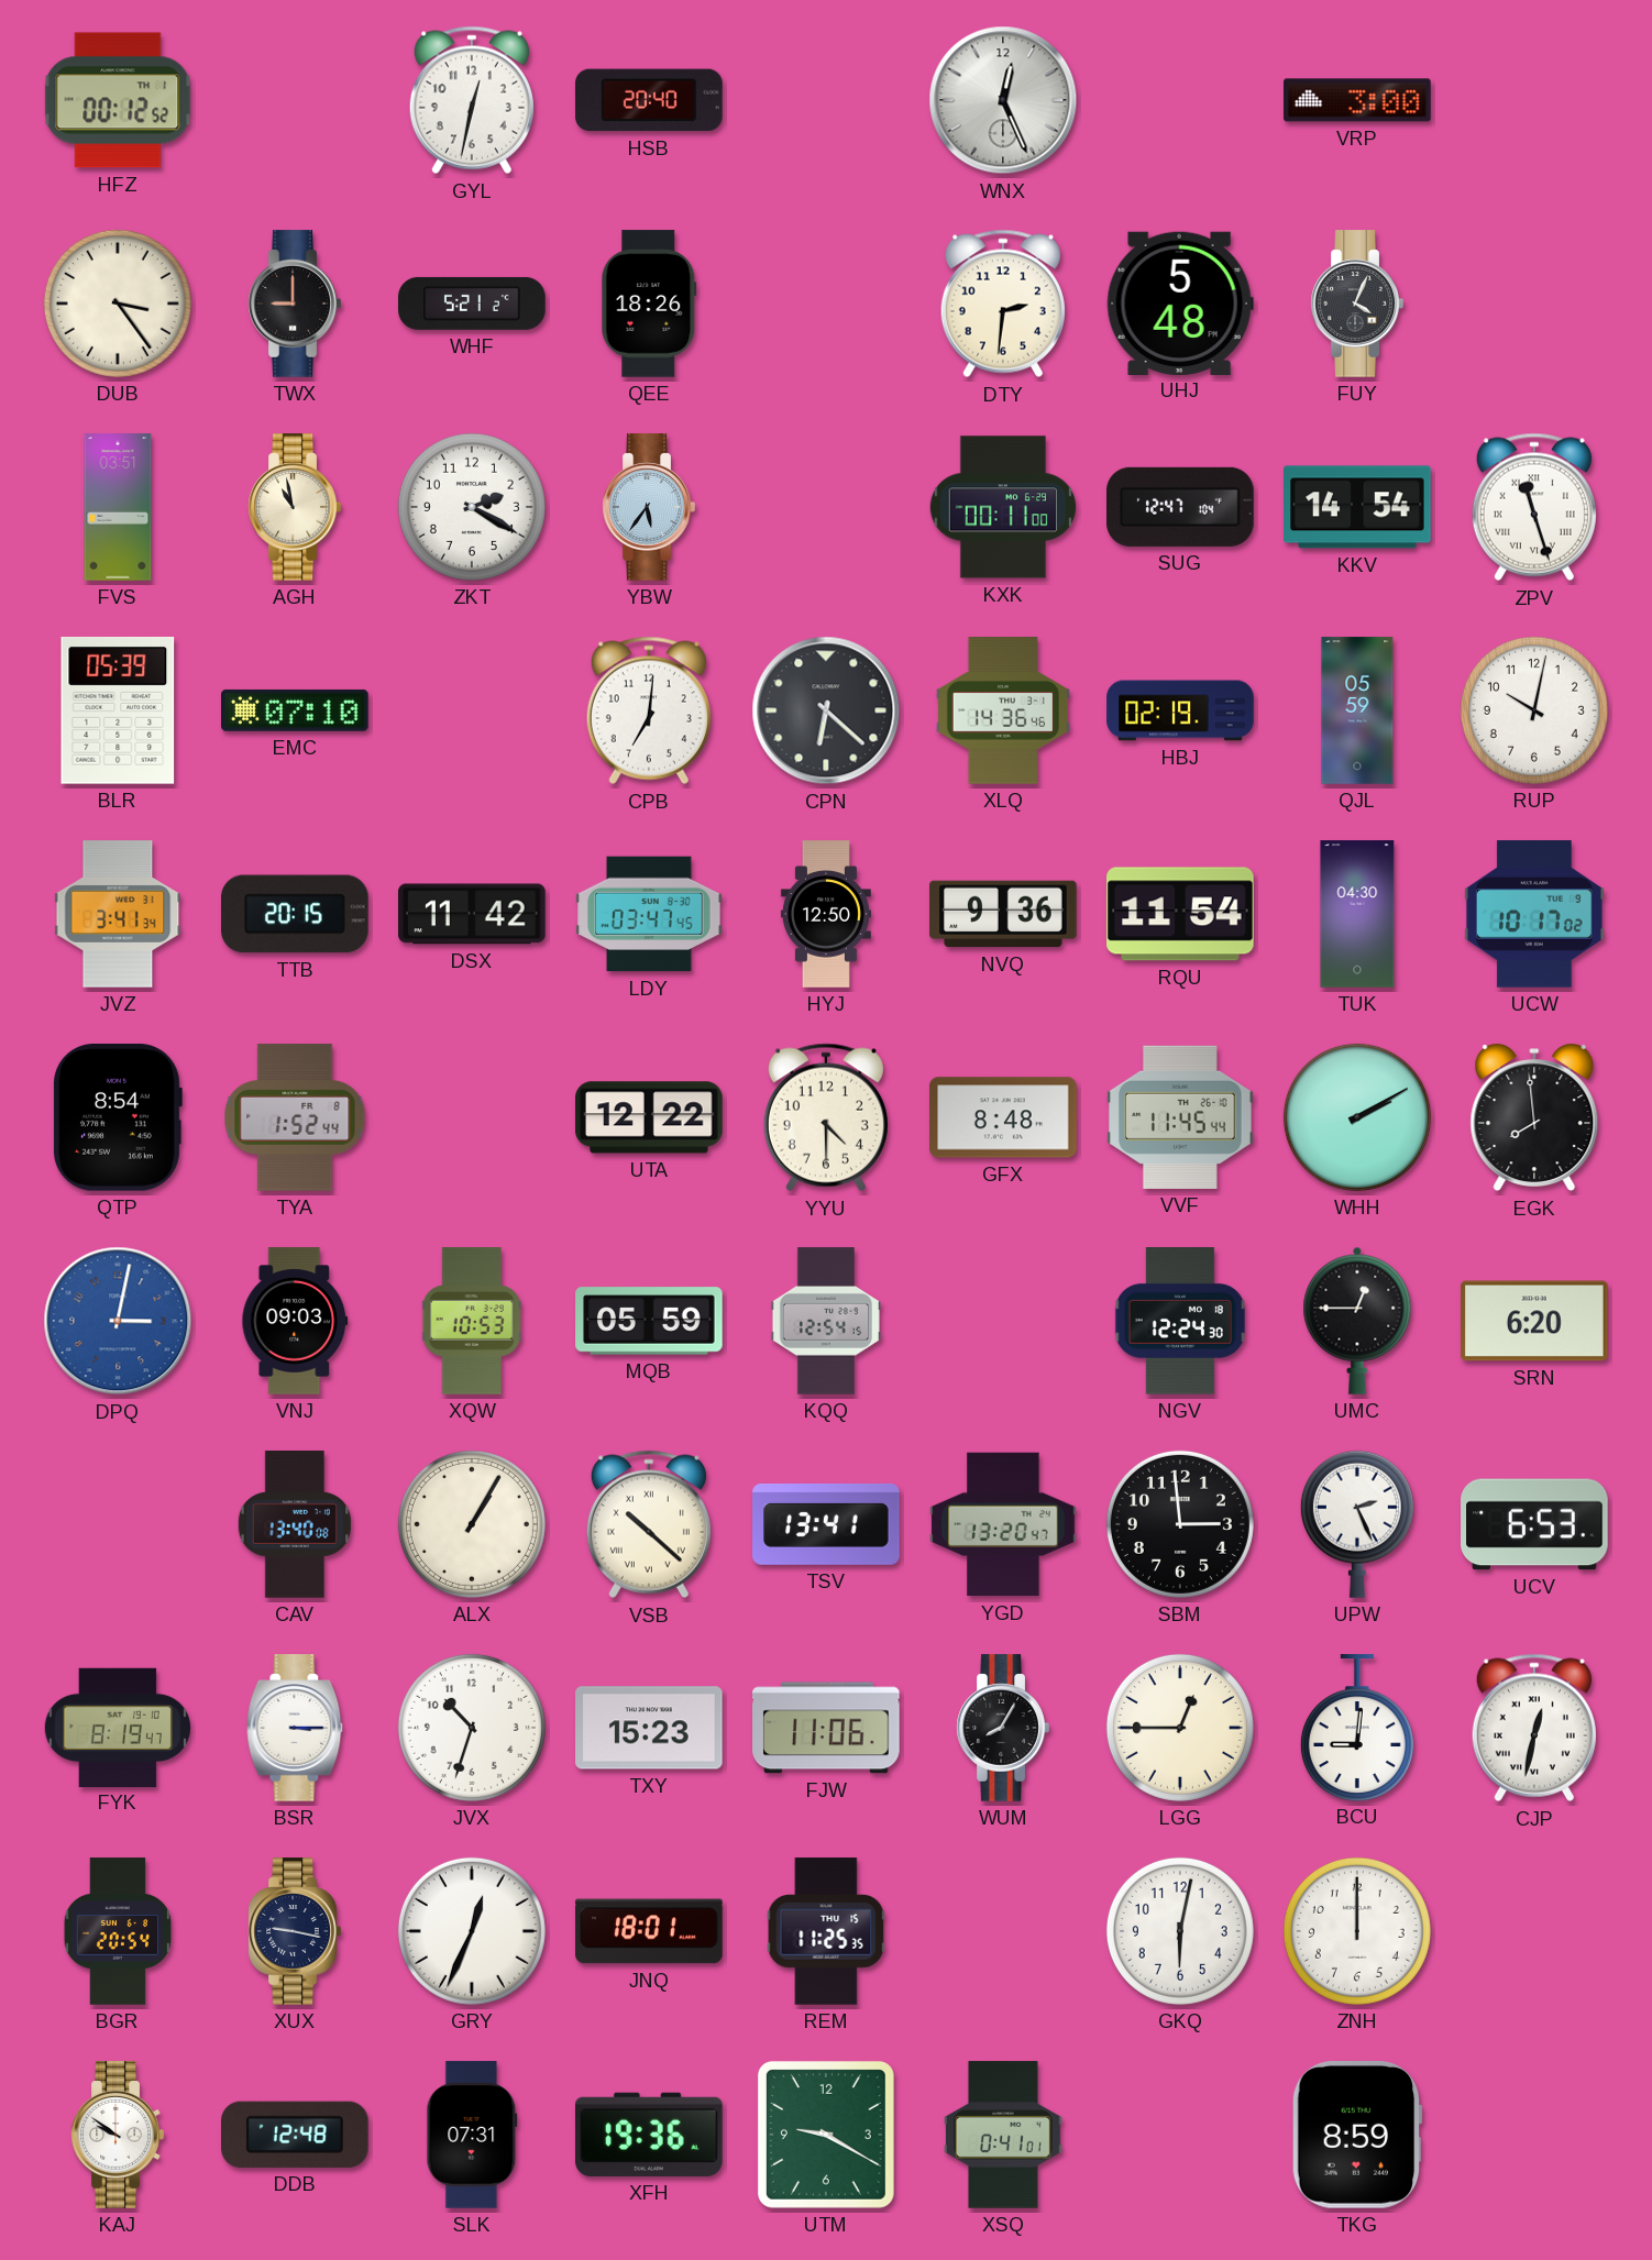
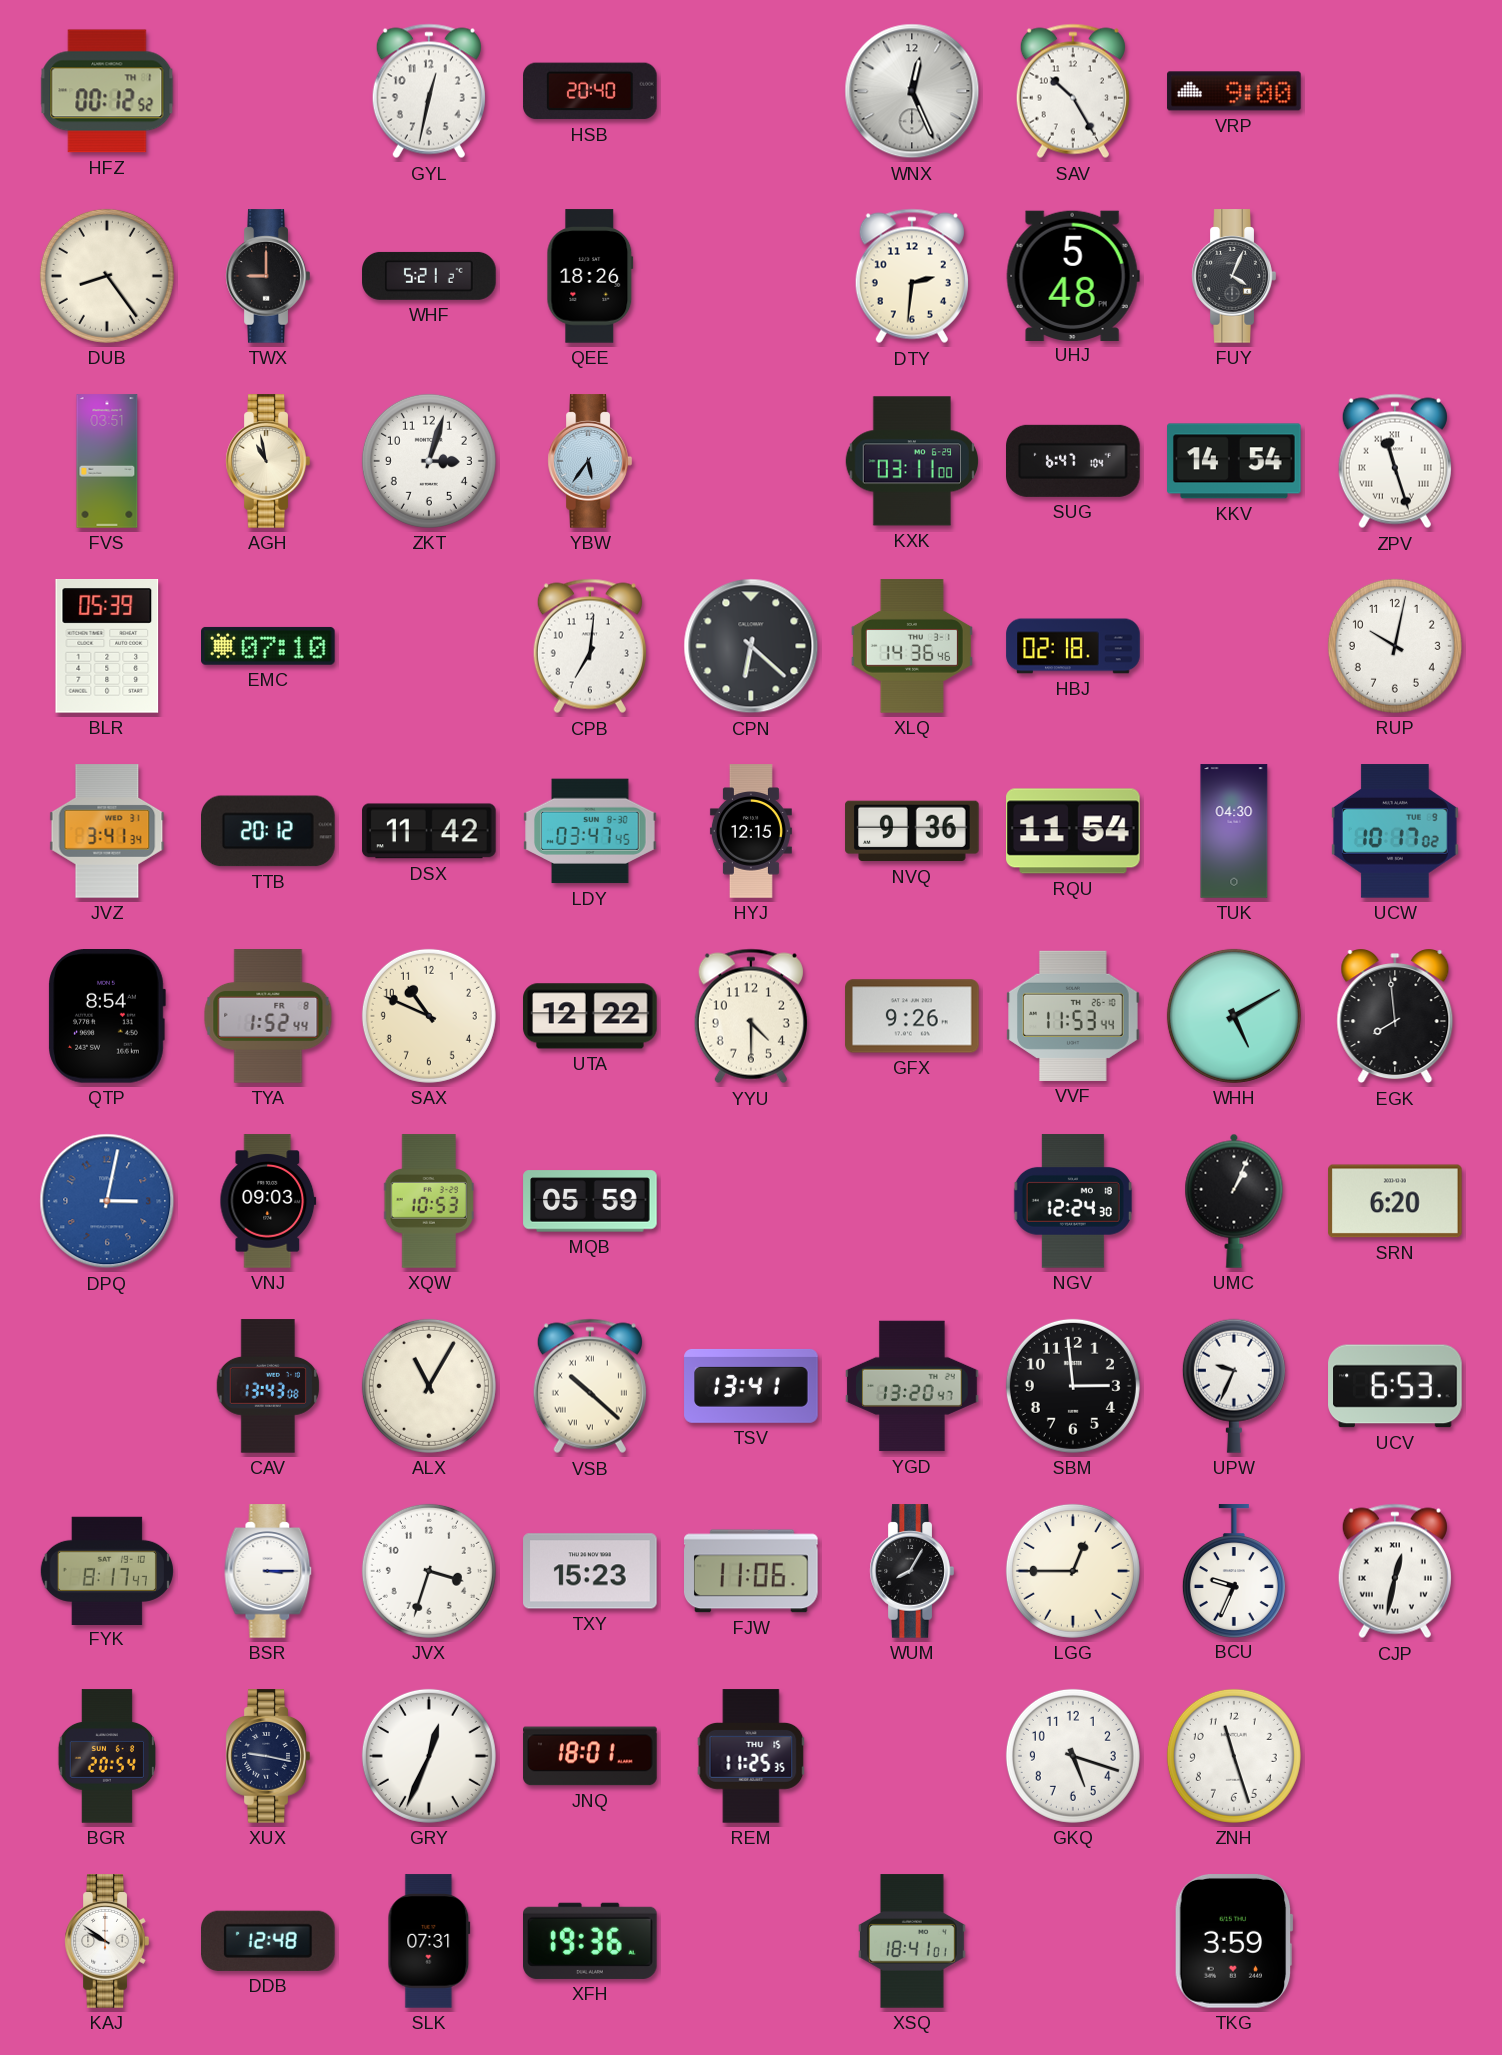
SAV: none -> 10:25
VRP: 3:00 -> 9:00
DUB: 3:24 -> 8:24
ZKT: 2:20 -> 3:03
KXK: 00:11 -> 03:11
SUG: 12:47 -> 6:47
HBJ: 02:19 -> 02:18
QJL: 05:59 -> none
TTB: 20:15 -> 20:12
HYJ: 12:50 -> 12:15
SAX: none -> 10:49
GFX: 8:48 -> 9:26
VVF: 11:45 -> 11:53
WHH: 2:10 -> 5:10
KQQ: 12:54 -> none
UMC: 12:45 -> 1:04
CAV: 13:40 -> 13:43
ALX: 1:05 -> 11:05
UPW: 2:26 -> 9:34
FYK: 8:19 -> 8:17
JVX: 10:33 -> 3:33
BCU: 9:01 -> 9:34
GKQ: 6:02 -> 5:18
ZNH: 12:00 -> 11:27
UTM: 9:20 -> none
XSQ: 0:41 -> 18:41
TKG: 8:59 -> 3:59
